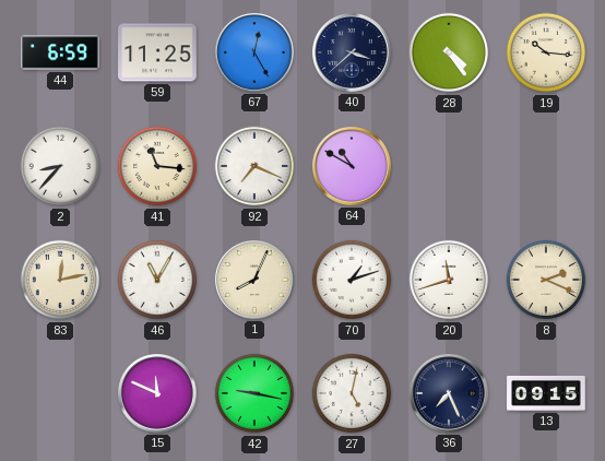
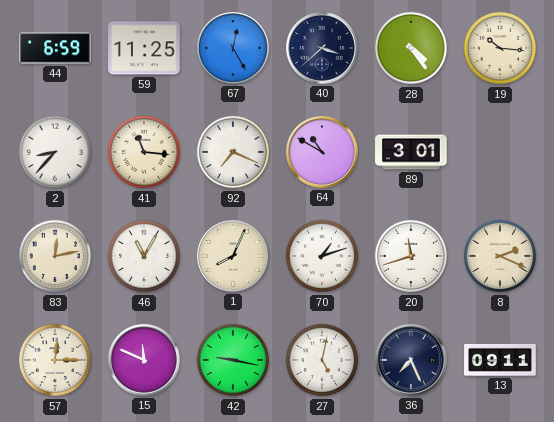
89: none -> 3:01
57: none -> 12:15
13: 09:15 -> 09:11
